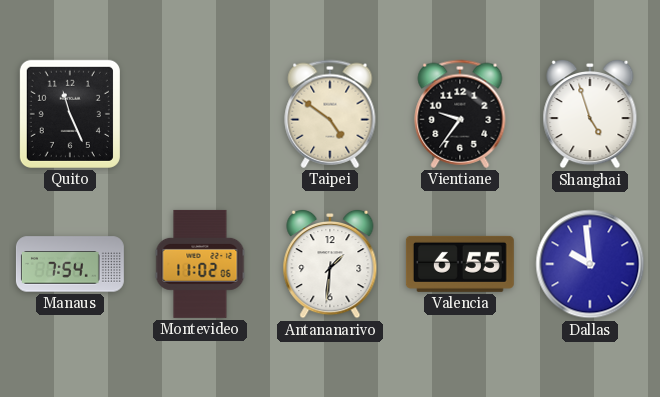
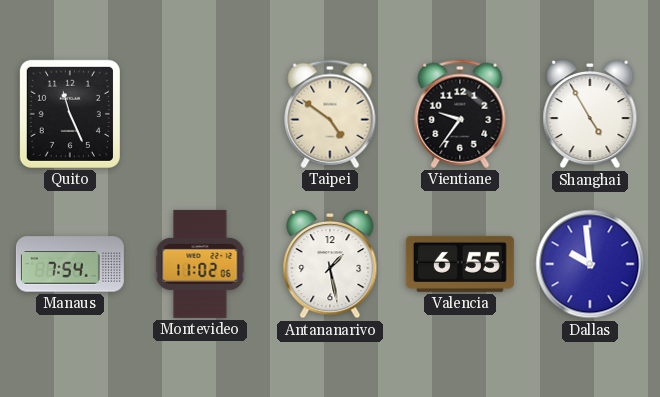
Shanghai: 4:57 -> 4:55
Antananarivo: 1:31 -> 1:28
